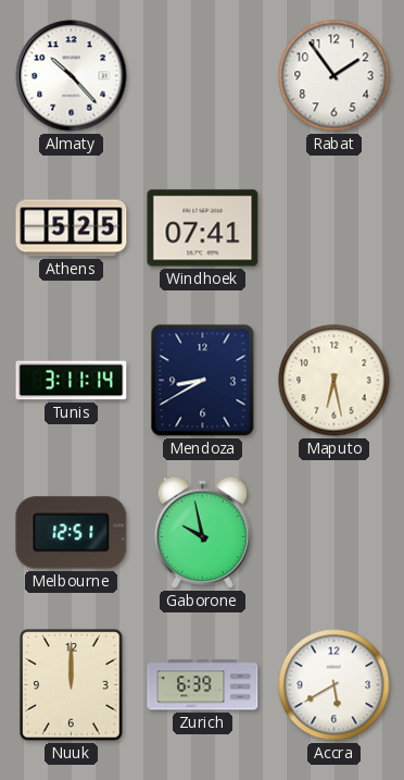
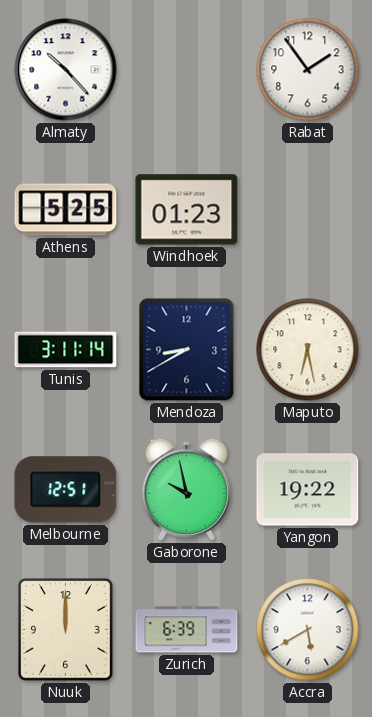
Windhoek: 07:41 -> 01:23
Yangon: none -> 19:22
